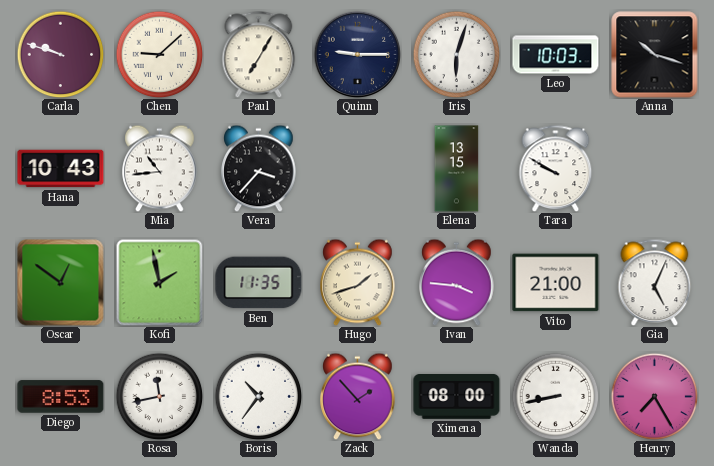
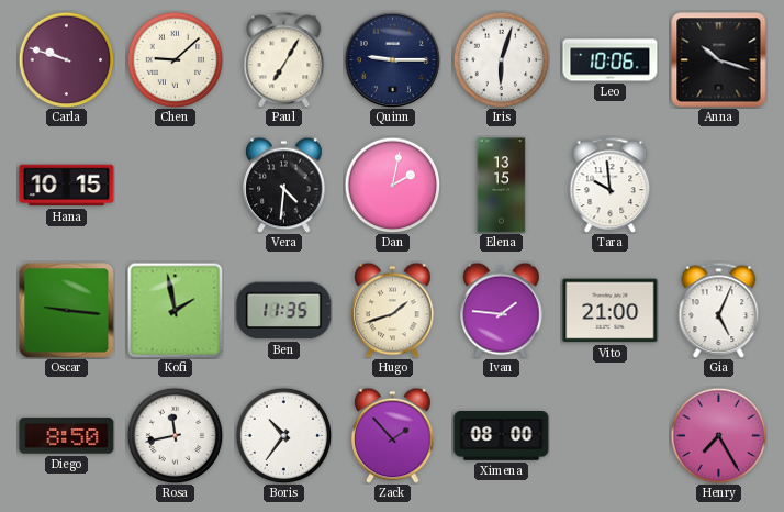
Leo: 10:03 -> 10:06
Hana: 10:43 -> 10:15
Mia: 10:44 -> none
Vera: 3:37 -> 4:31
Dan: none -> 2:02
Tara: 9:50 -> 9:59
Oscar: 12:51 -> 9:16
Ivan: 3:46 -> 1:46
Diego: 8:53 -> 8:50
Wanda: 8:43 -> none
